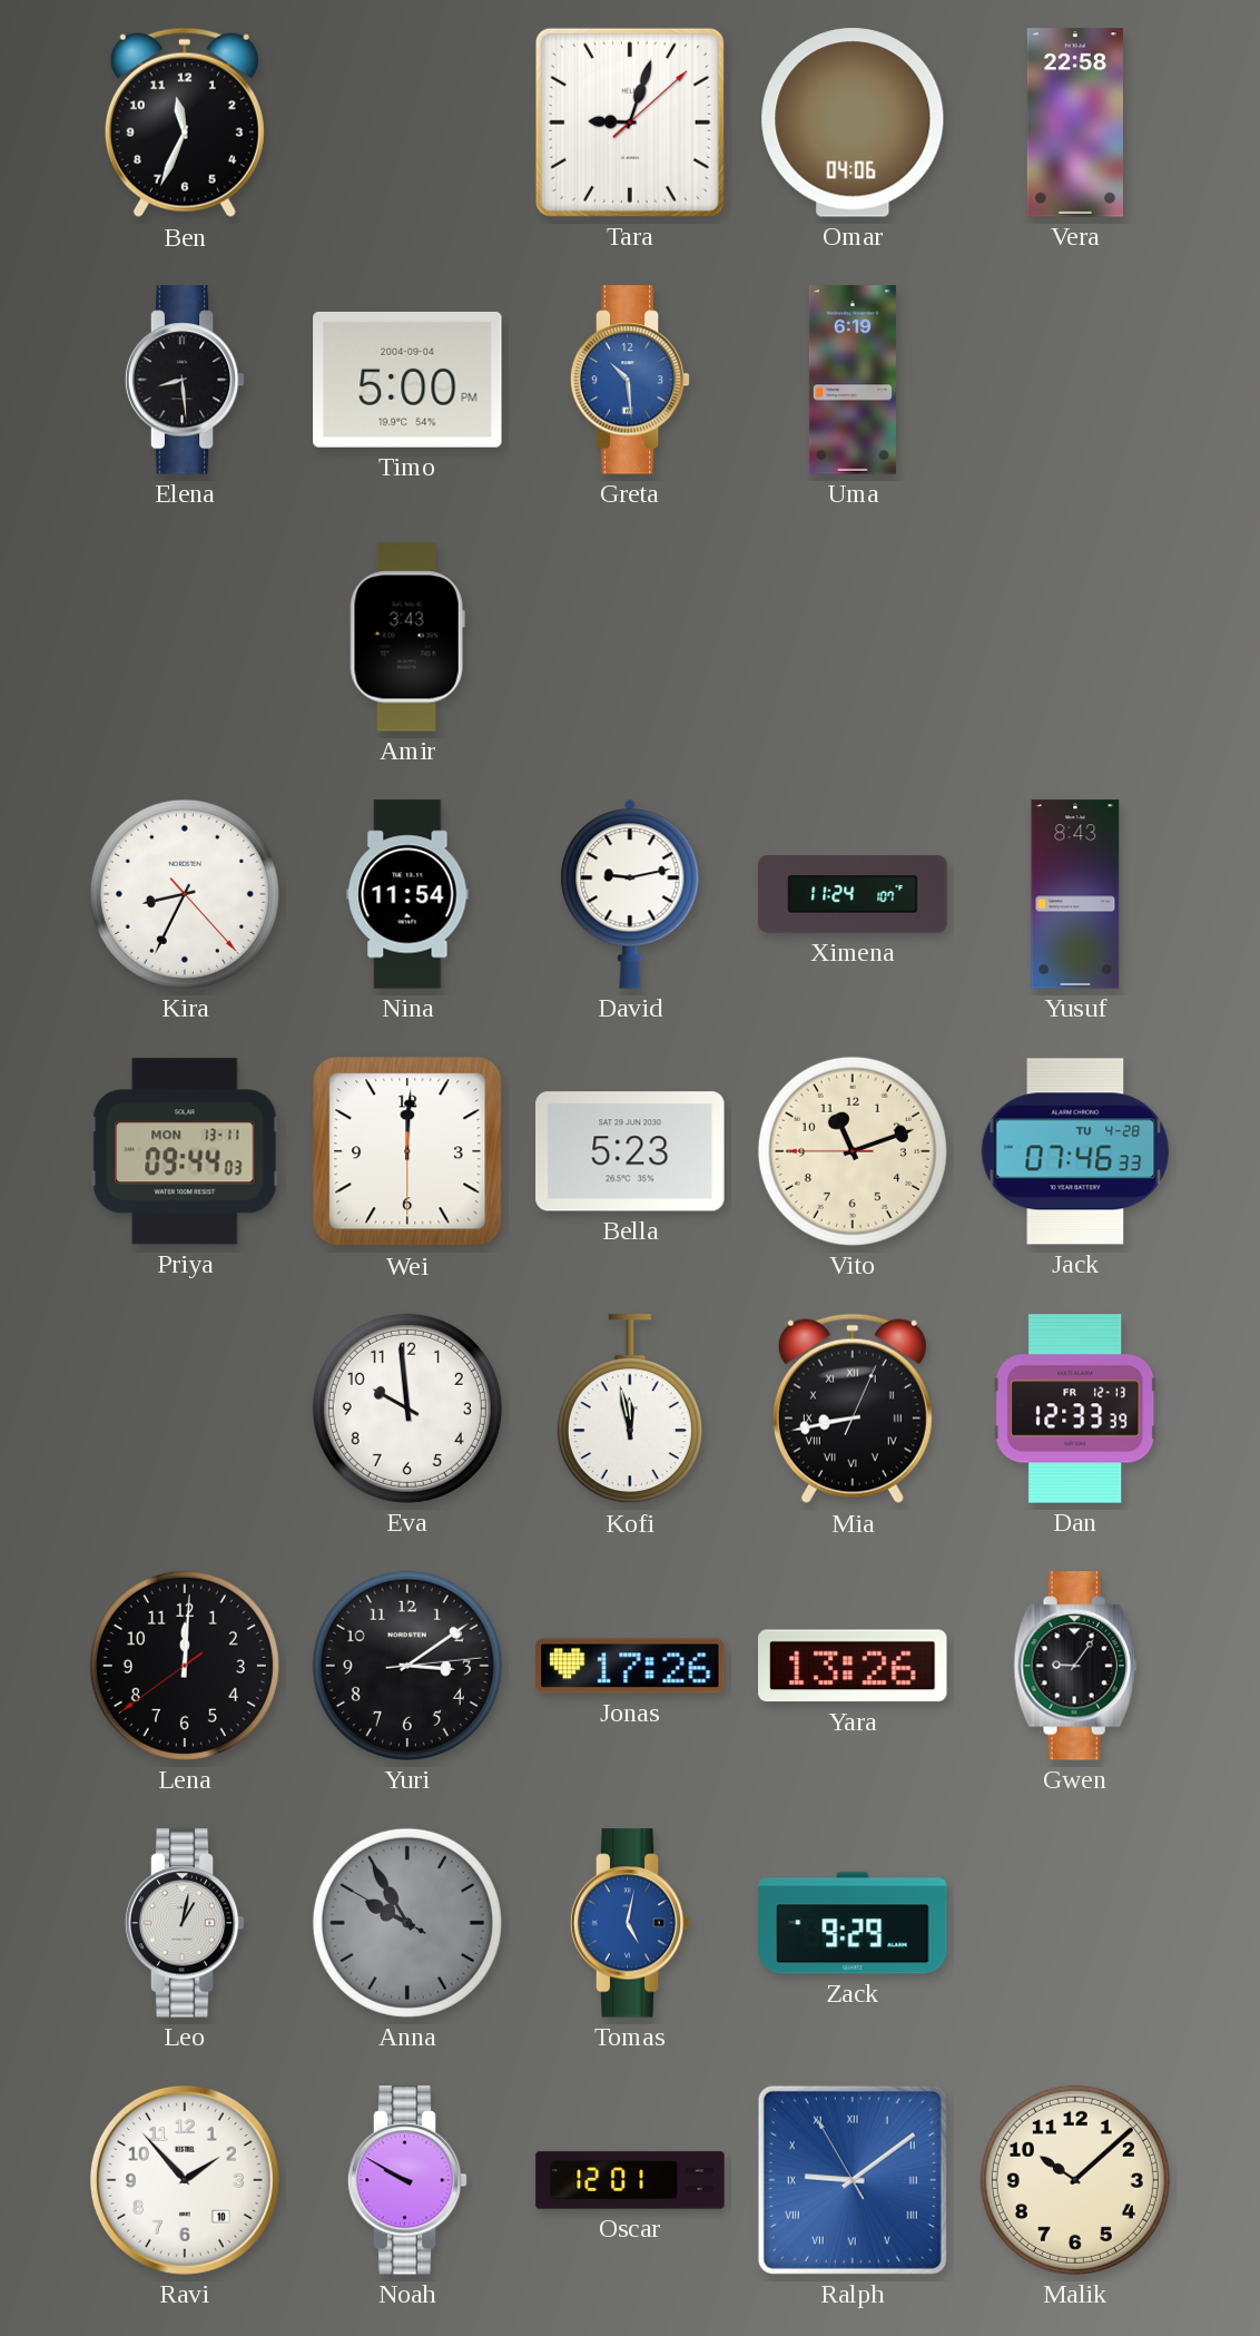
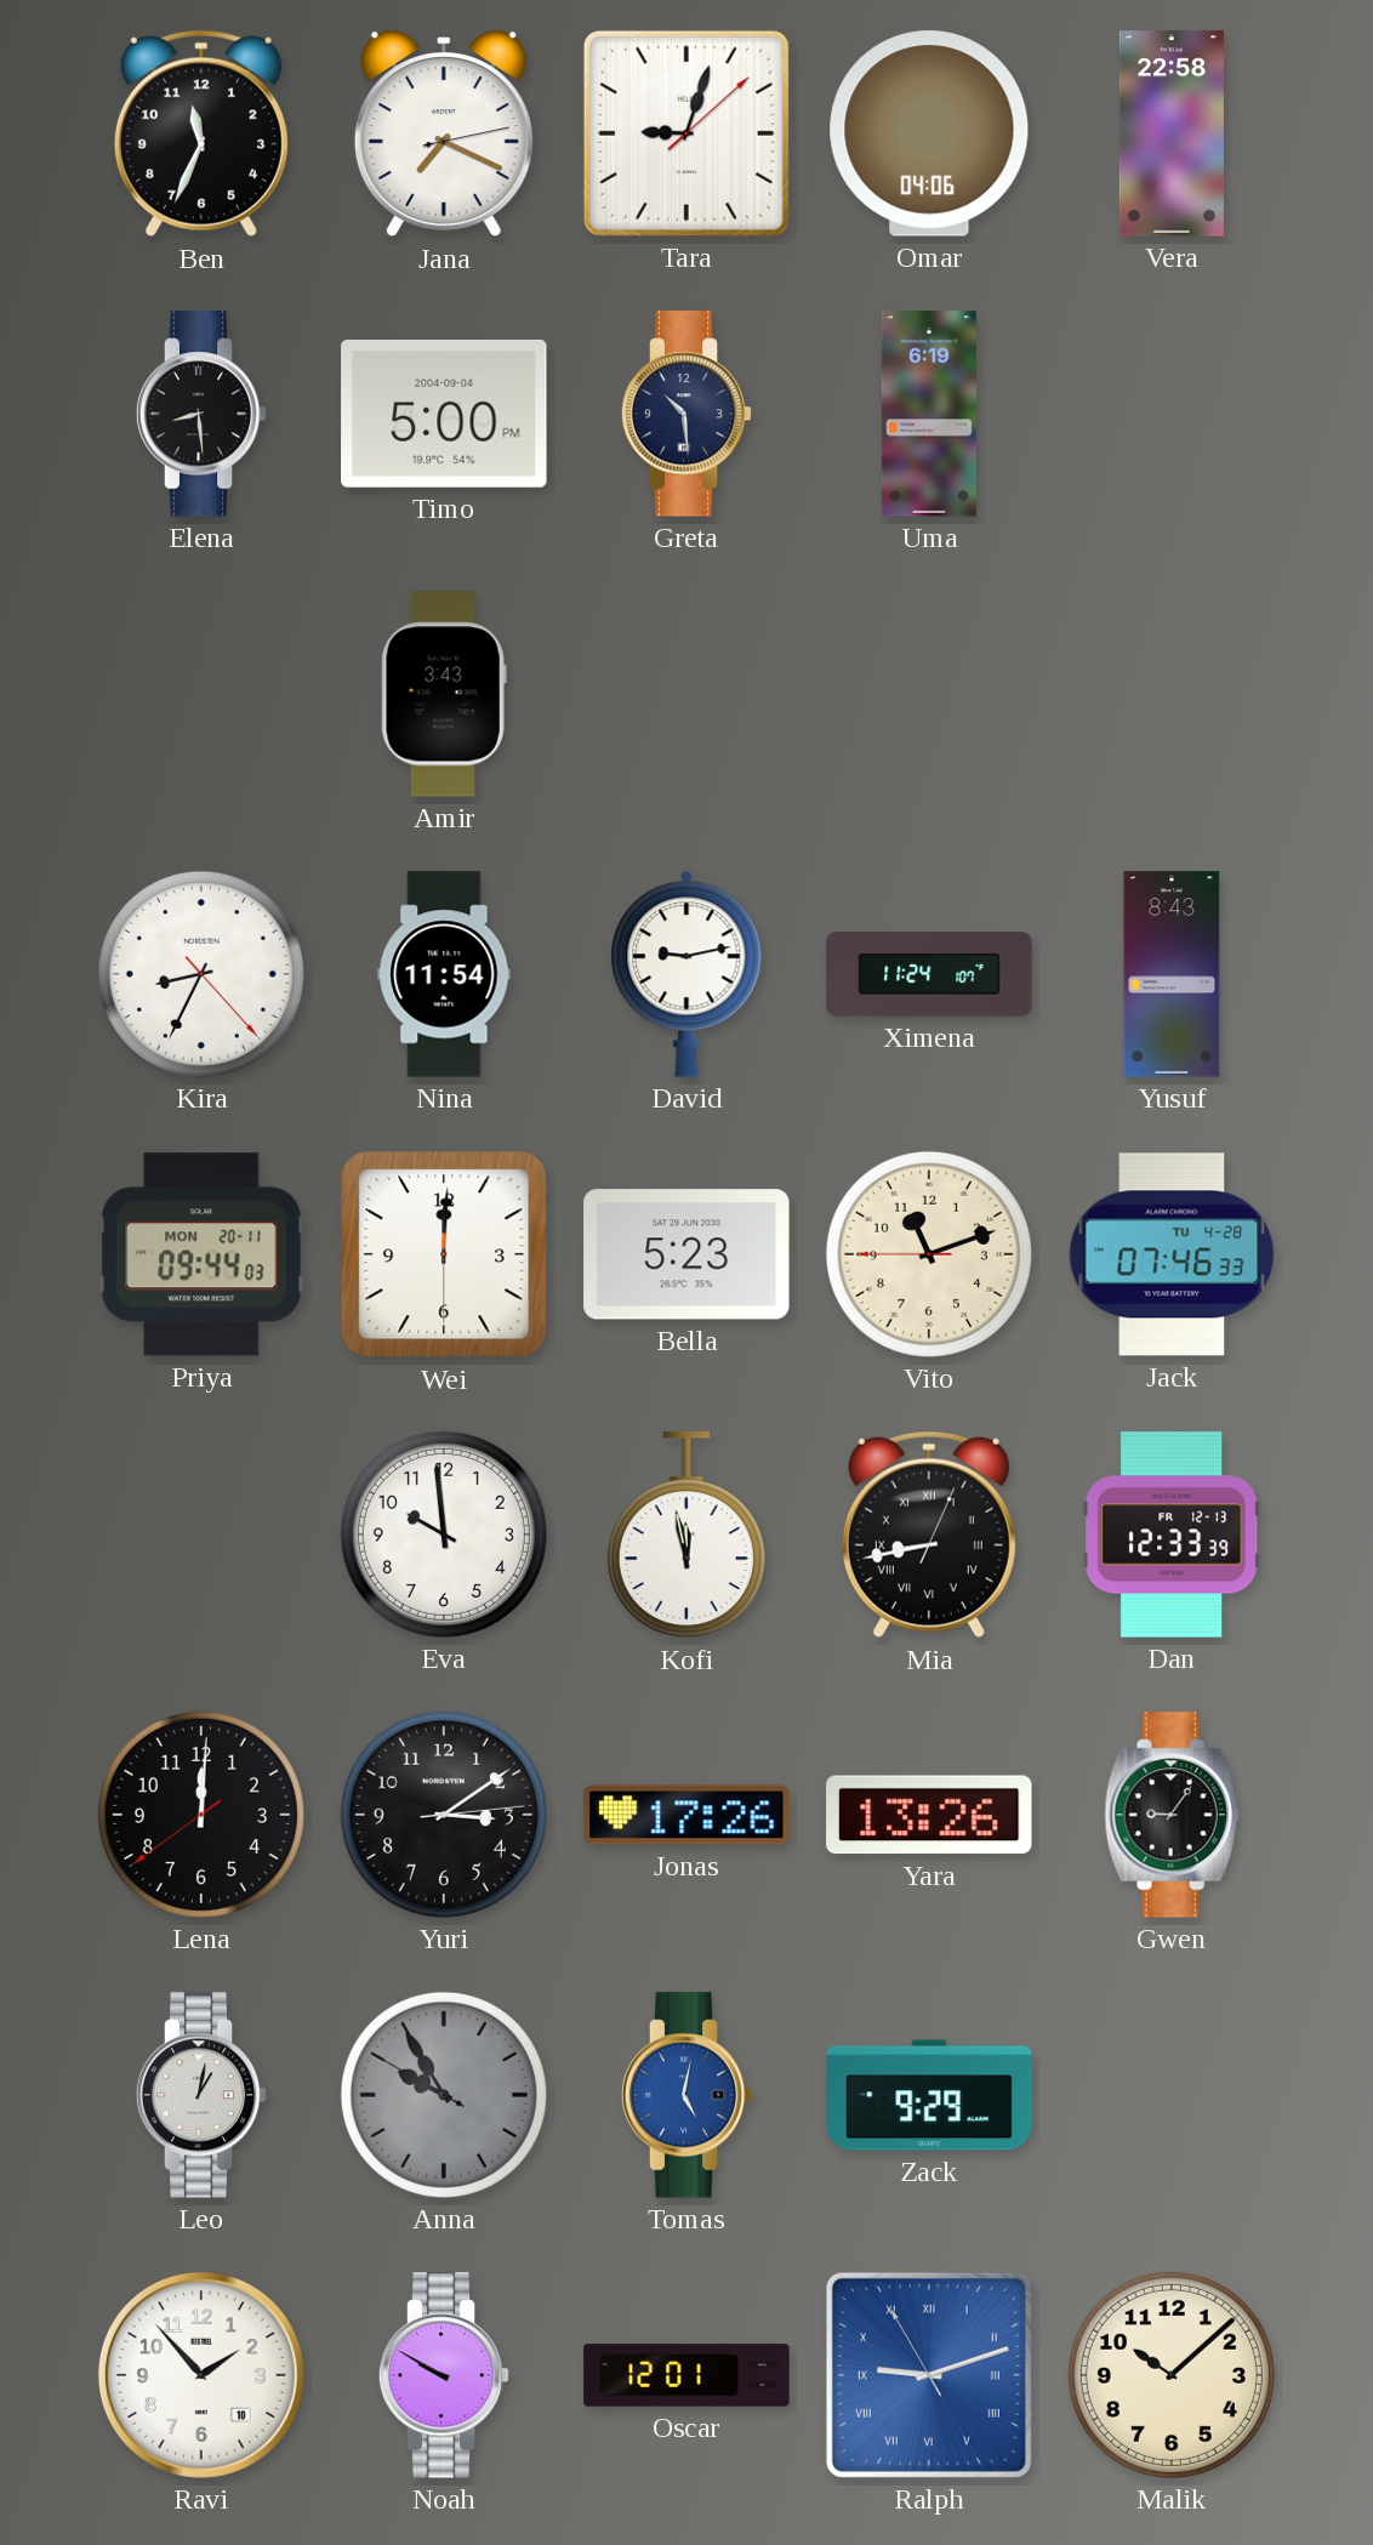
Jana: none -> 7:19
Greta dial: blue -> navy
Priya date: MON 13-11 -> MON 20-11
Ralph: 9:08 -> 9:11
